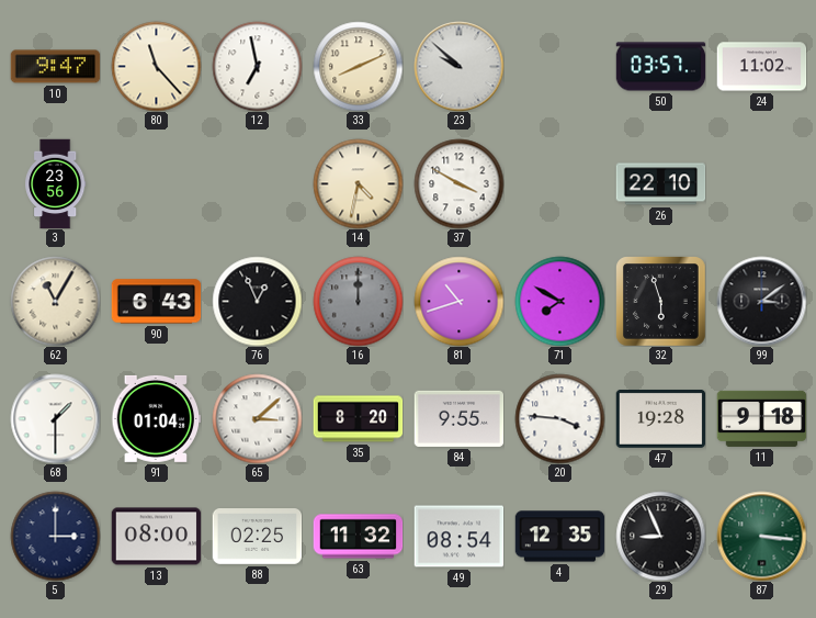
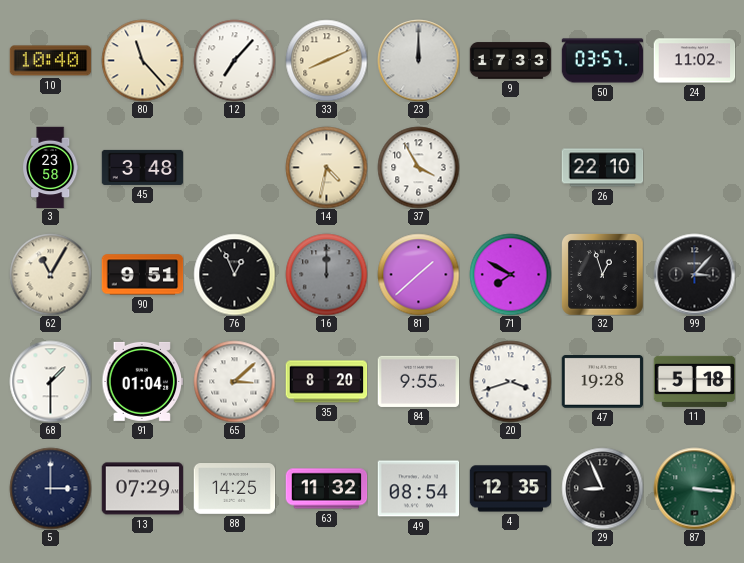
10: 9:47 -> 10:40
12: 6:58 -> 7:07
23: 9:52 -> 12:00
9: none -> 17:33
3: 23:56 -> 23:58
45: none -> 3:48
37: 3:50 -> 3:55
90: 6:43 -> 9:51
81: 10:42 -> 1:38
32: 5:57 -> 12:57
99: 3:09 -> 3:07
20: 3:46 -> 3:42
11: 9:18 -> 5:18
13: 08:00 -> 07:29
88: 02:25 -> 14:25
